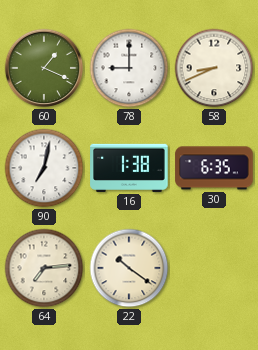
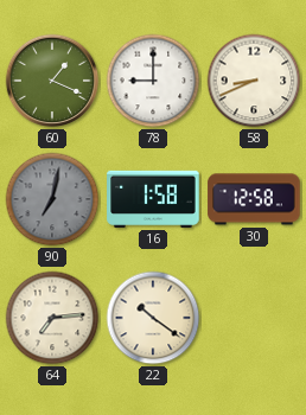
90 dial: white -> grey
16: 1:38 -> 1:58
30: 6:35 -> 12:58
